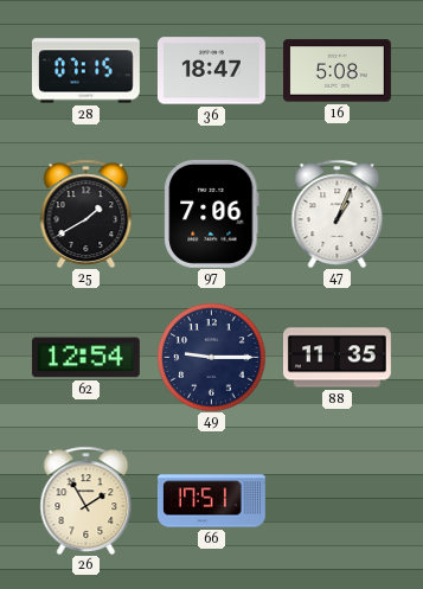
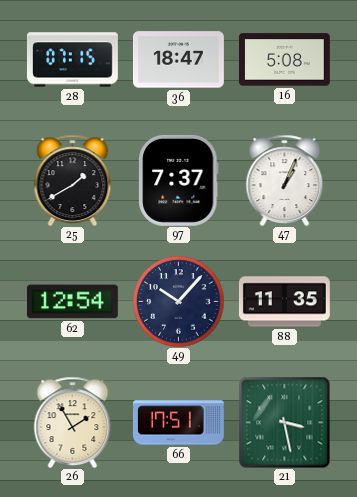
97: 7:06 -> 7:37
49: 9:15 -> 10:07
21: none -> 3:28
